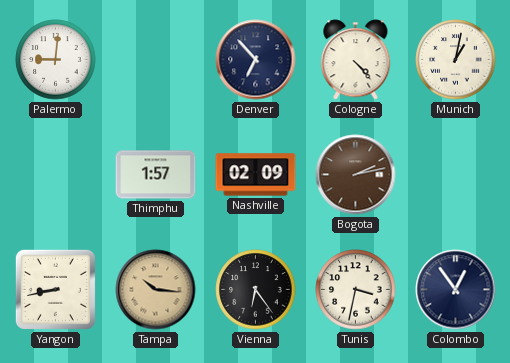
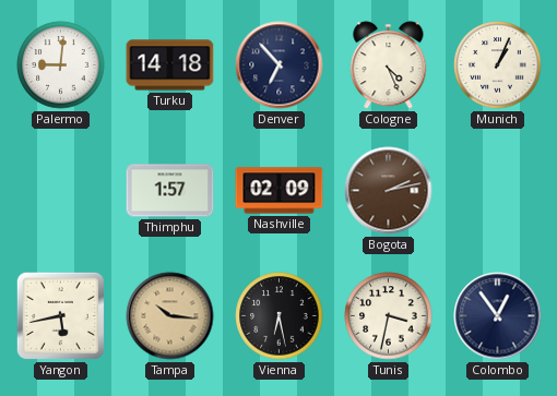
Turku: none -> 14:18
Cologne: 4:23 -> 4:26
Munich: 1:02 -> 1:04
Yangon: 8:43 -> 5:43
Vienna: 6:24 -> 6:28
